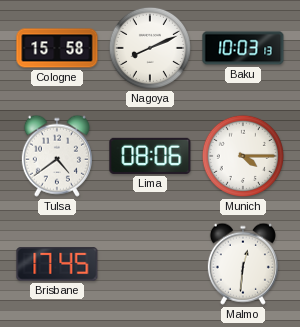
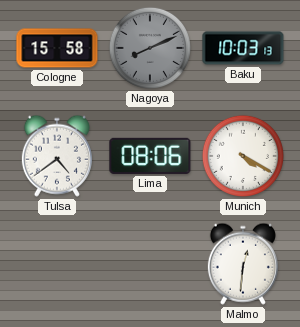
Nagoya dial: white -> grey
Munich: 4:15 -> 4:20
Brisbane: 17:45 -> none
